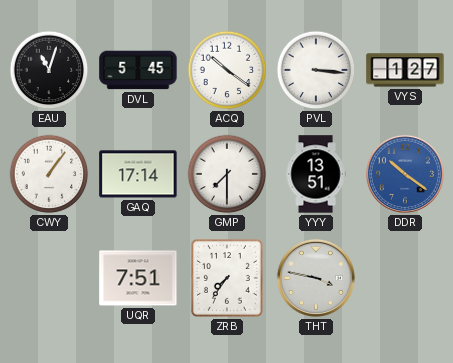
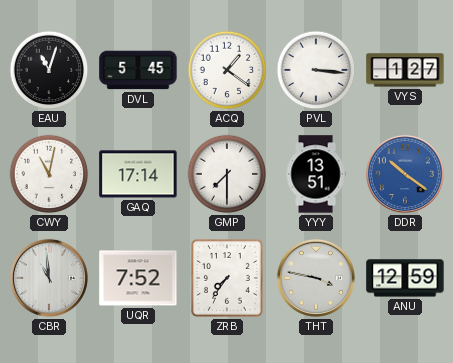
ACQ: 10:21 -> 1:21
CWY: 1:06 -> 11:02
CBR: none -> 10:59
UQR: 7:51 -> 7:52
ANU: none -> 12:59
